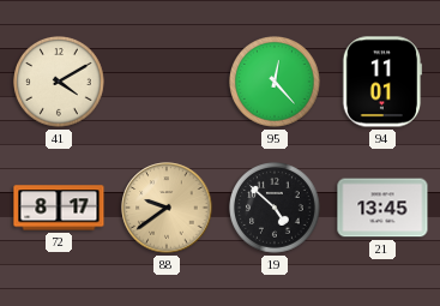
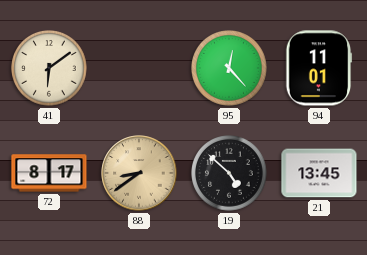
41: 4:10 -> 6:09
88: 9:39 -> 8:39
